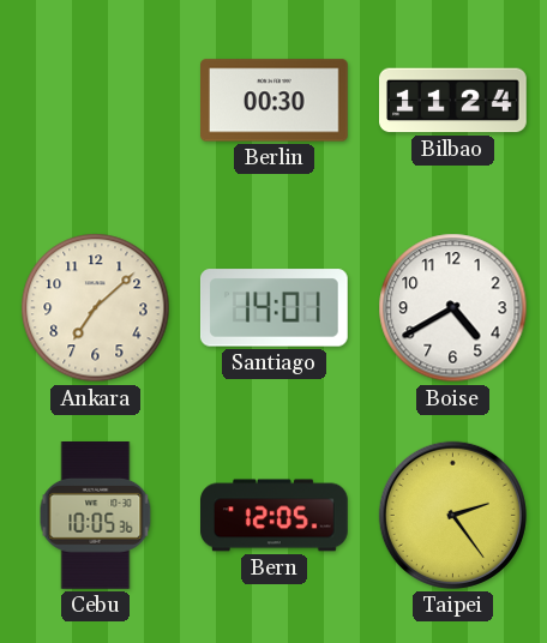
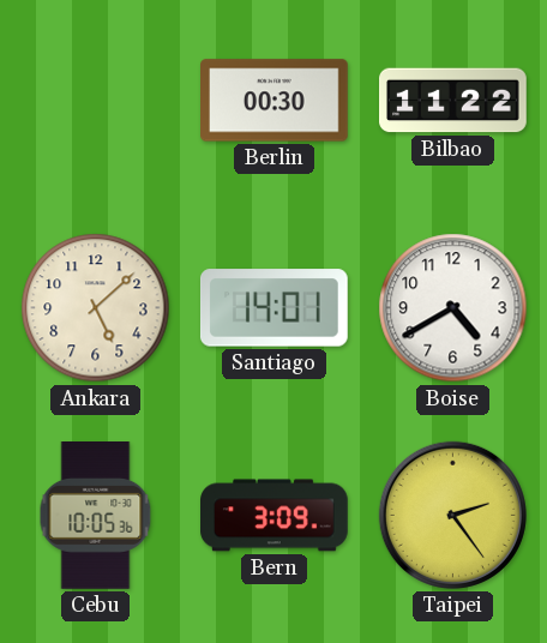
Bilbao: 11:24 -> 11:22
Ankara: 7:08 -> 5:08
Bern: 12:05 -> 3:09
